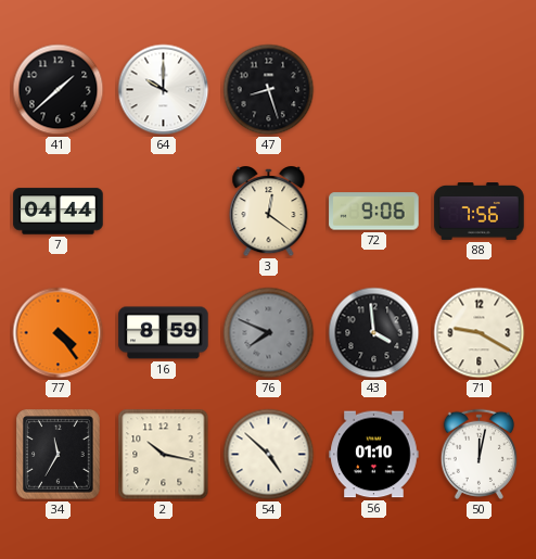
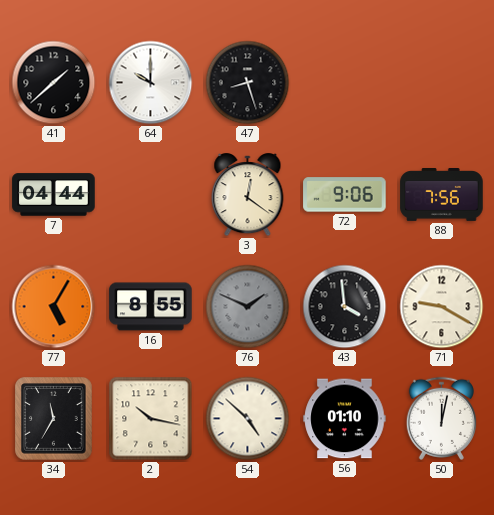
77: 4:24 -> 5:05
16: 8:59 -> 8:55
76: 7:49 -> 1:49
